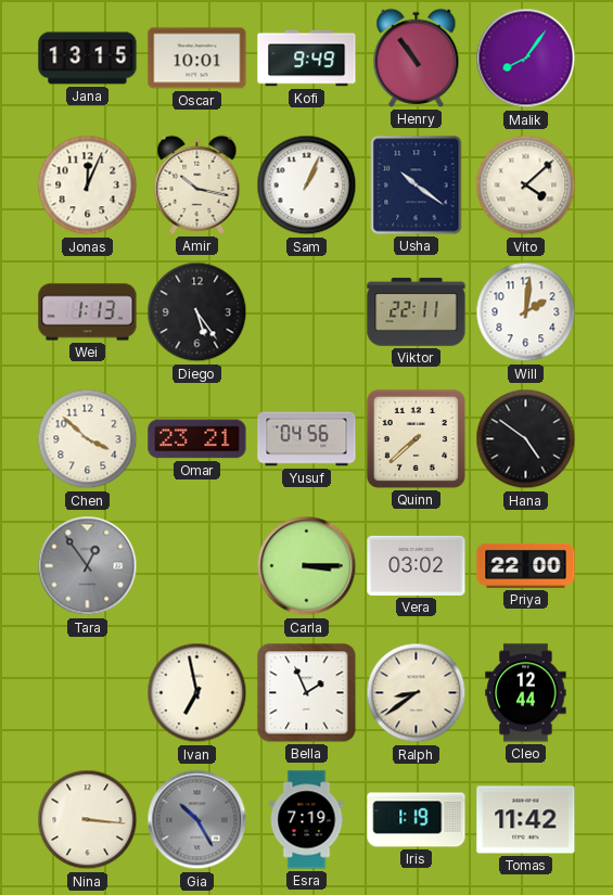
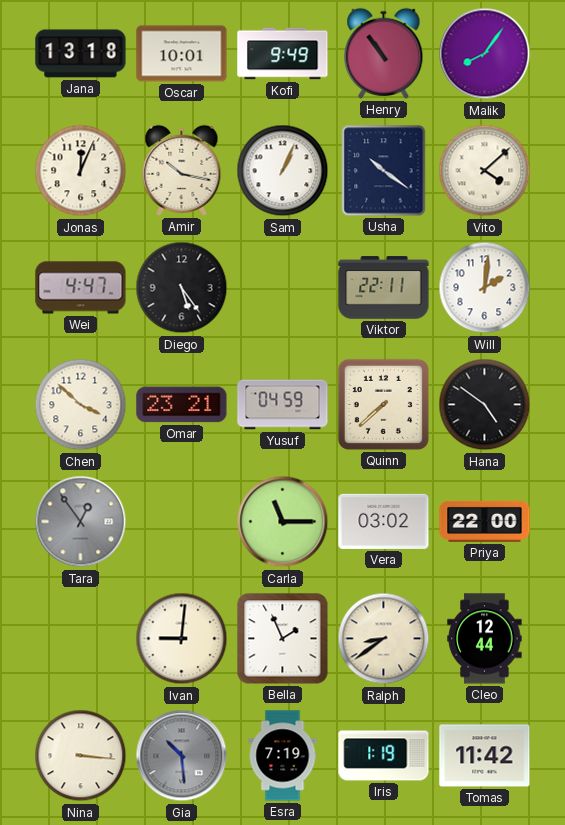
Jana: 13:15 -> 13:18
Wei: 1:13 -> 4:47
Yusuf: 04:56 -> 04:59
Carla: 3:15 -> 11:15
Ivan: 6:58 -> 9:01
Gia: 10:25 -> 10:29
